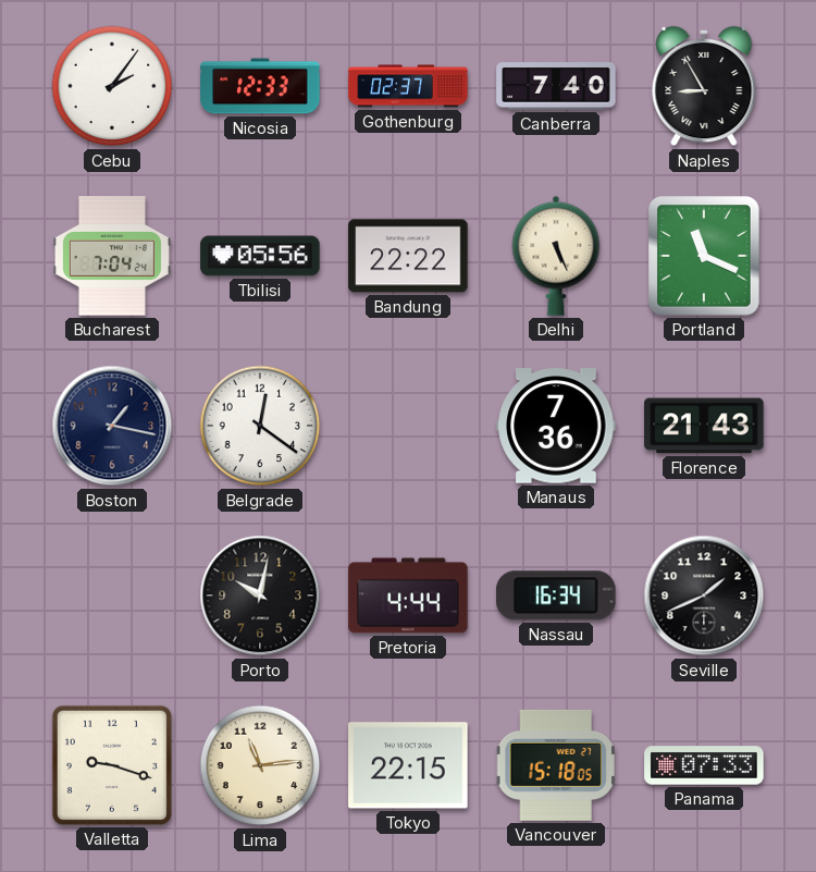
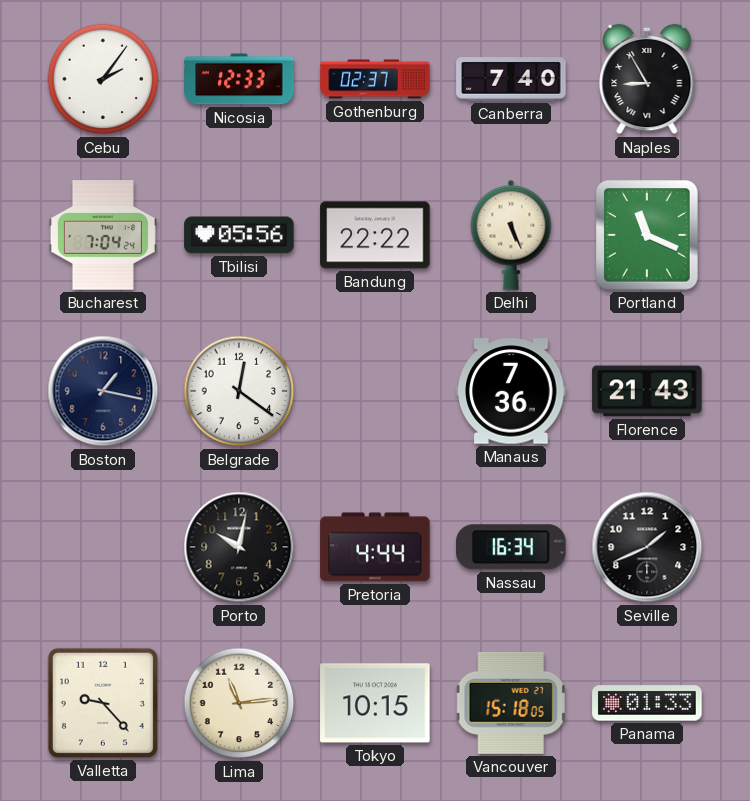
Valletta: 9:18 -> 9:23
Tokyo: 22:15 -> 10:15
Panama: 07:33 -> 01:33
